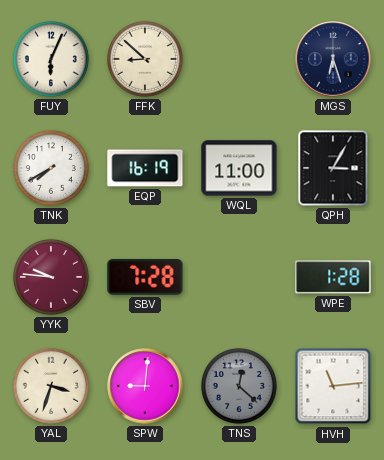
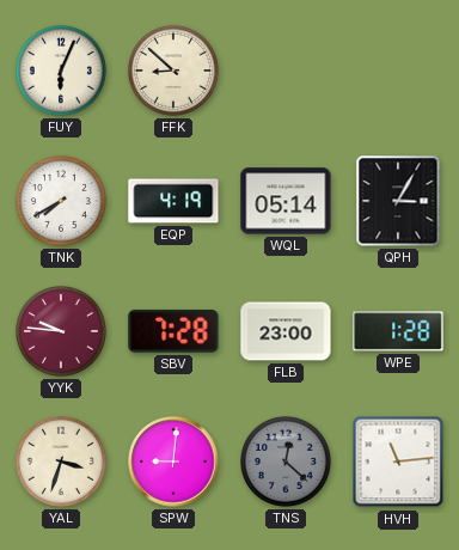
MGS: 6:27 -> none
EQP: 16:19 -> 4:19
WQL: 11:00 -> 05:14
FLB: none -> 23:00
